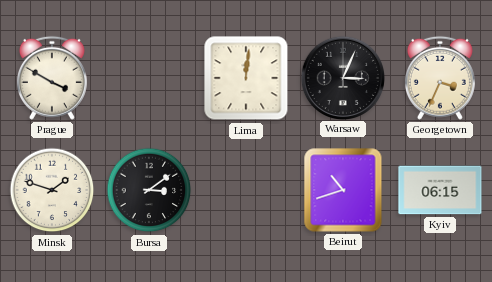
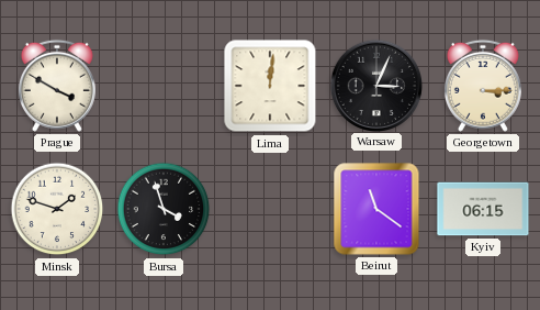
Georgetown: 3:34 -> 3:15
Bursa: 3:09 -> 3:57
Beirut: 10:42 -> 11:21
